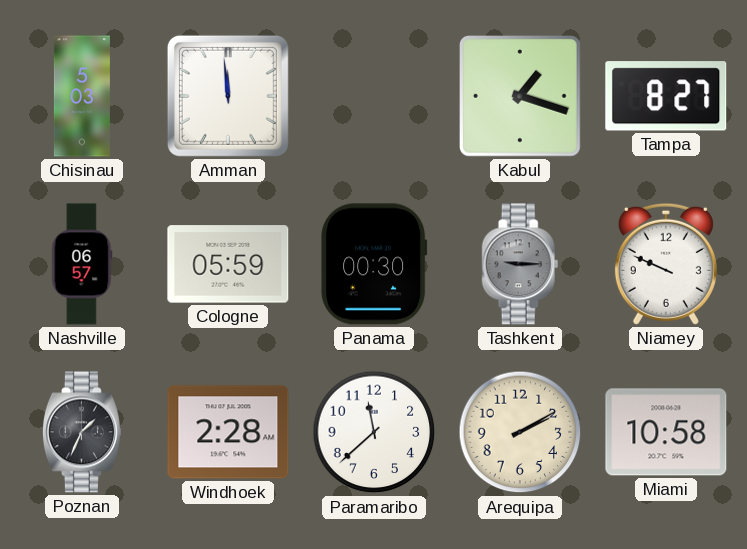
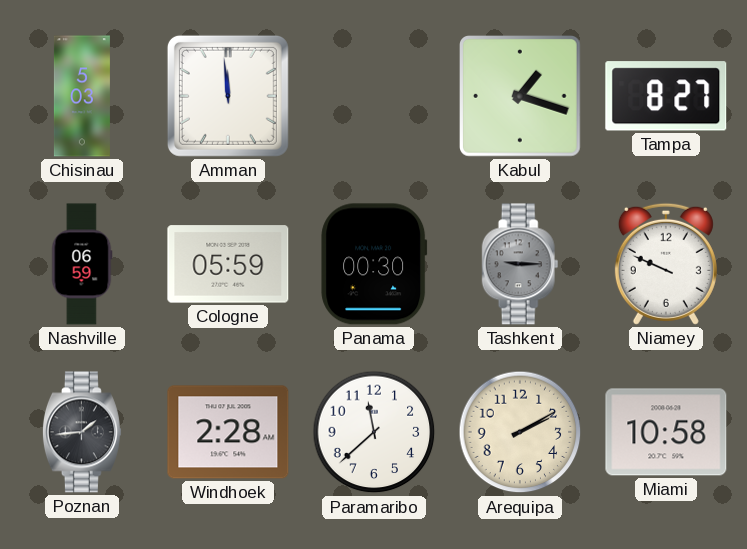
Nashville: 06:57 -> 06:59
Poznan: 1:34 -> 1:44
